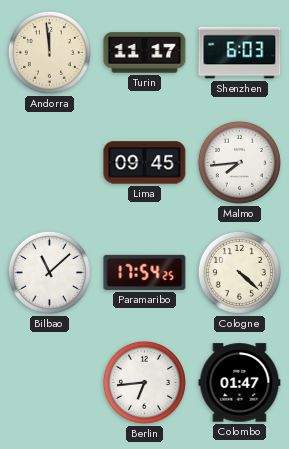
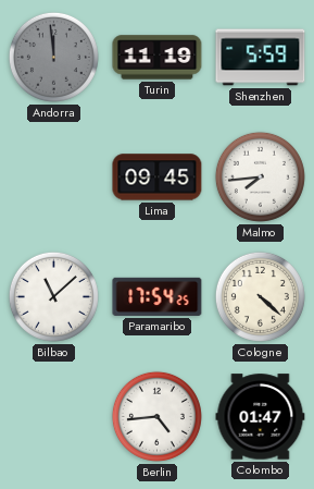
Andorra dial: cream -> grey
Turin: 11:17 -> 11:19
Shenzhen: 6:03 -> 5:59
Berlin: 6:44 -> 4:44
